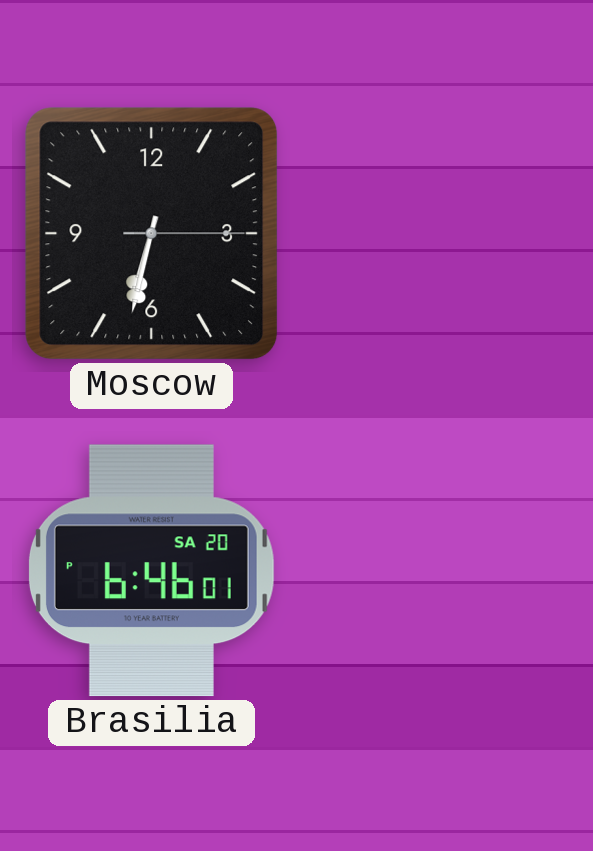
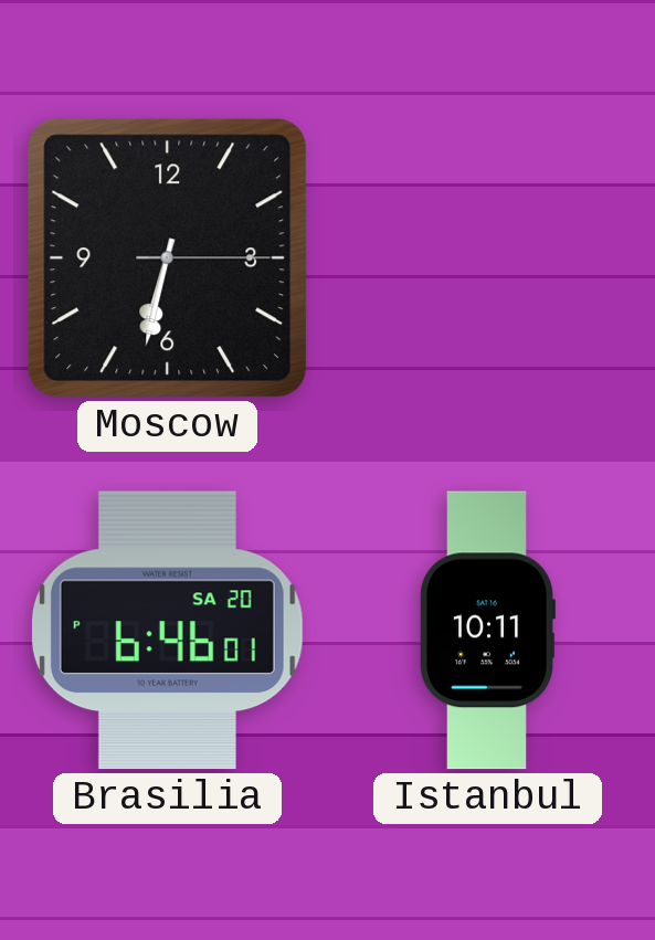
Istanbul: none -> 10:11
